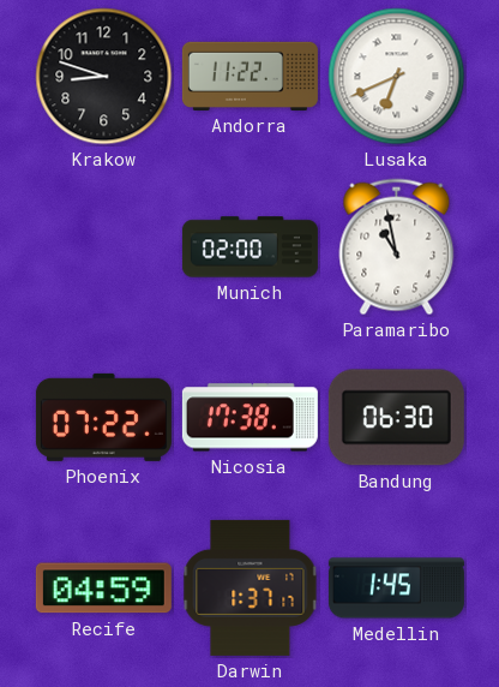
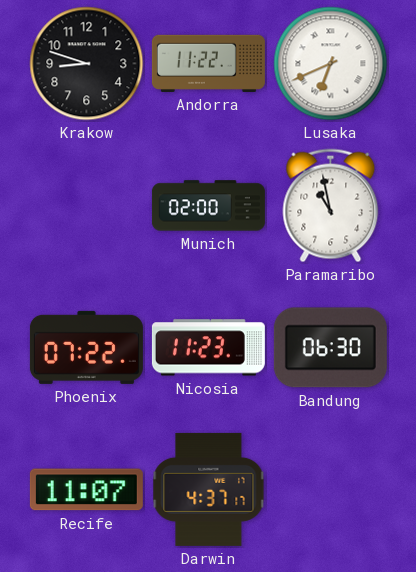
Nicosia: 17:38 -> 11:23
Recife: 04:59 -> 11:07
Darwin: 1:37 -> 4:37
Medellin: 1:45 -> none
